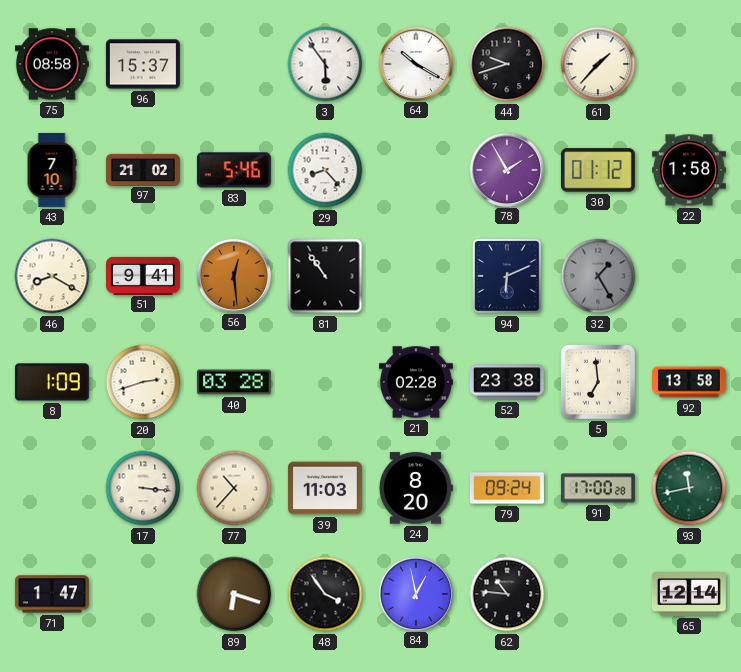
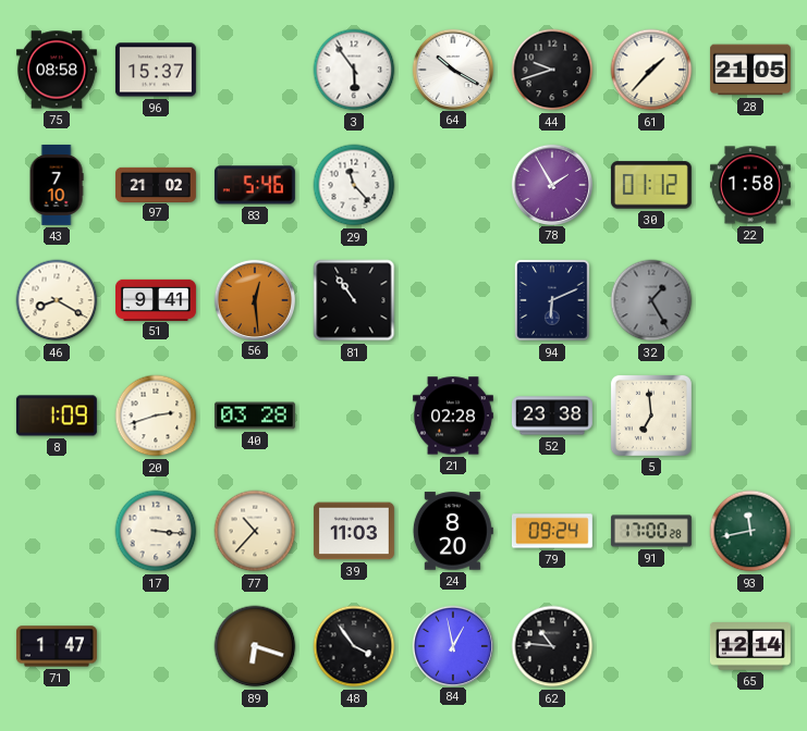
28: none -> 21:05
29: 8:23 -> 11:23
92: 13:58 -> none
